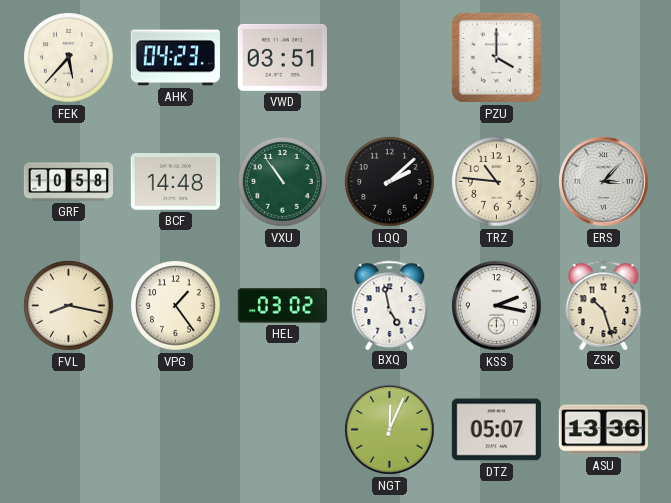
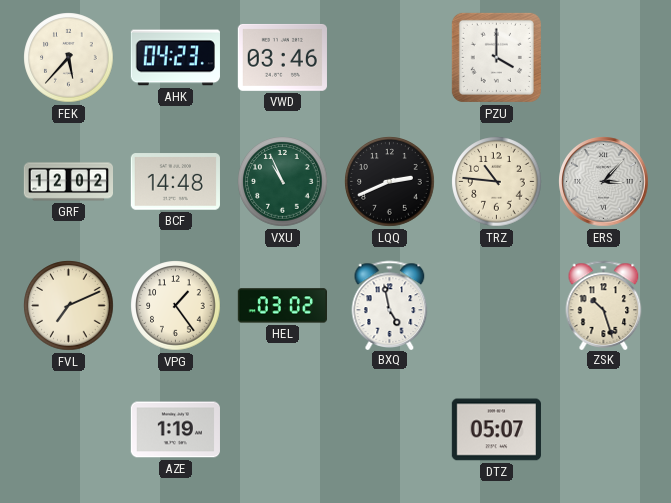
VWD: 03:51 -> 03:46
GRF: 10:58 -> 12:02
VXU: 10:54 -> 10:56
LQQ: 2:08 -> 2:41
FVL: 8:17 -> 7:11
KSS: 2:17 -> none
AZE: none -> 1:19
NGT: 12:04 -> none
ASU: 13:36 -> none
